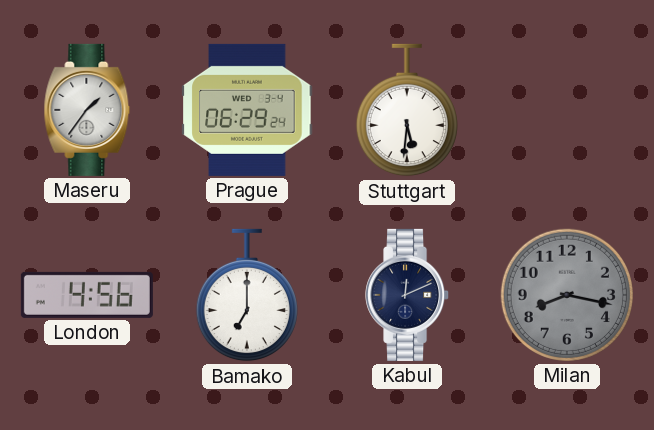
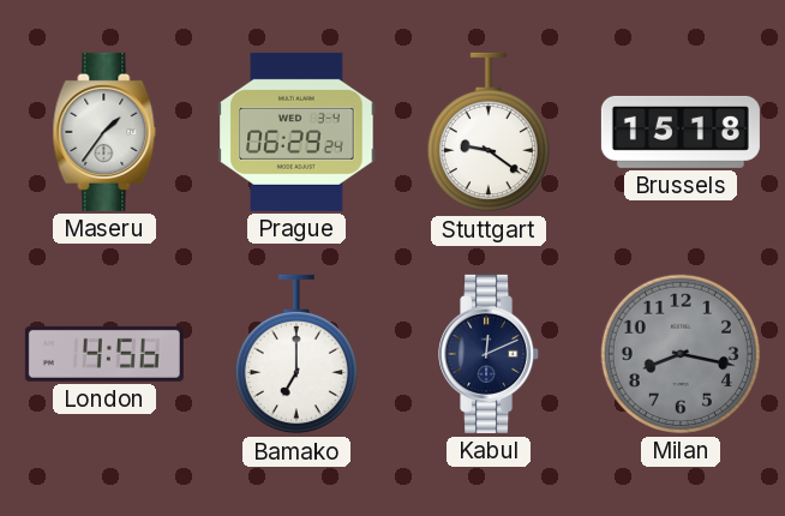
Stuttgart: 5:31 -> 9:21
Brussels: none -> 15:18
